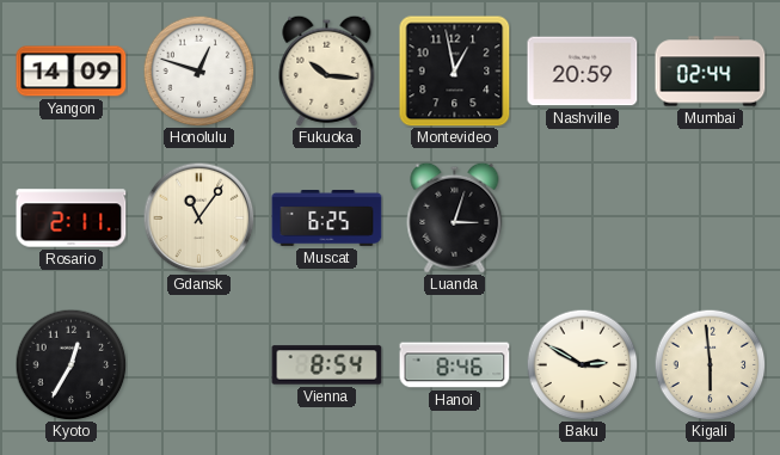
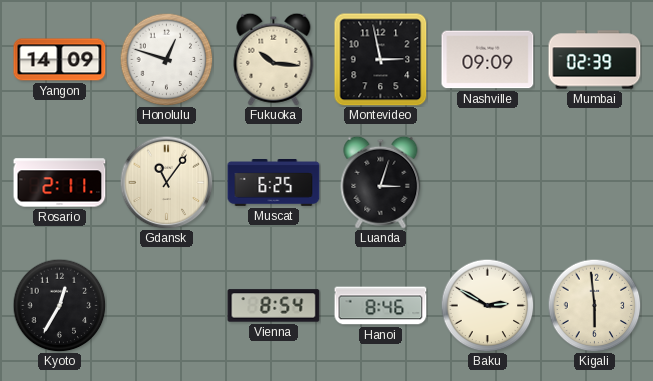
Montevideo: 12:58 -> 2:58
Nashville: 20:59 -> 09:09
Mumbai: 02:44 -> 02:39
